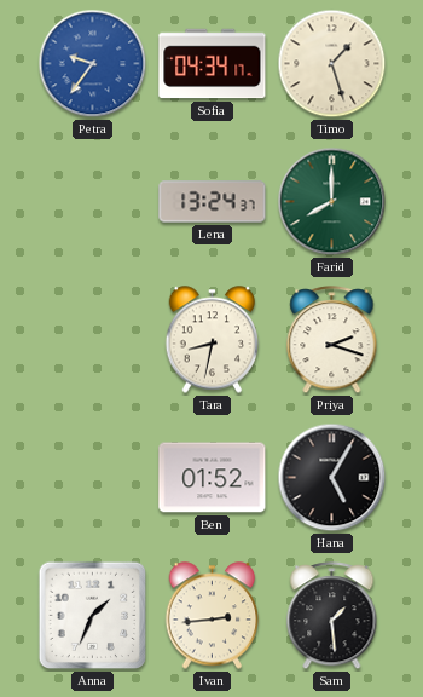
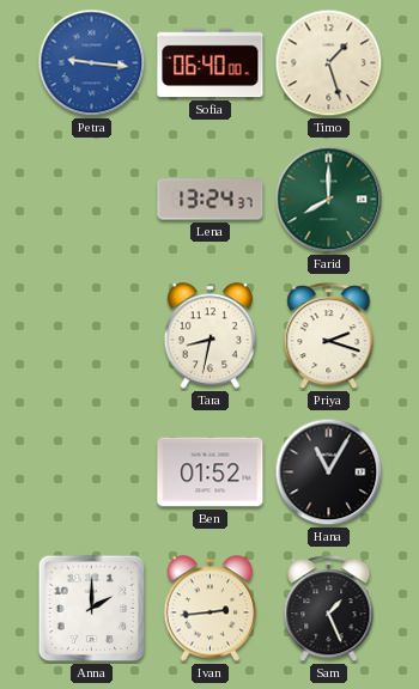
Petra: 9:36 -> 9:16
Sofia: 04:34 -> 06:40
Hana: 5:05 -> 11:05
Anna: 1:34 -> 2:00
Sam: 1:29 -> 1:26
